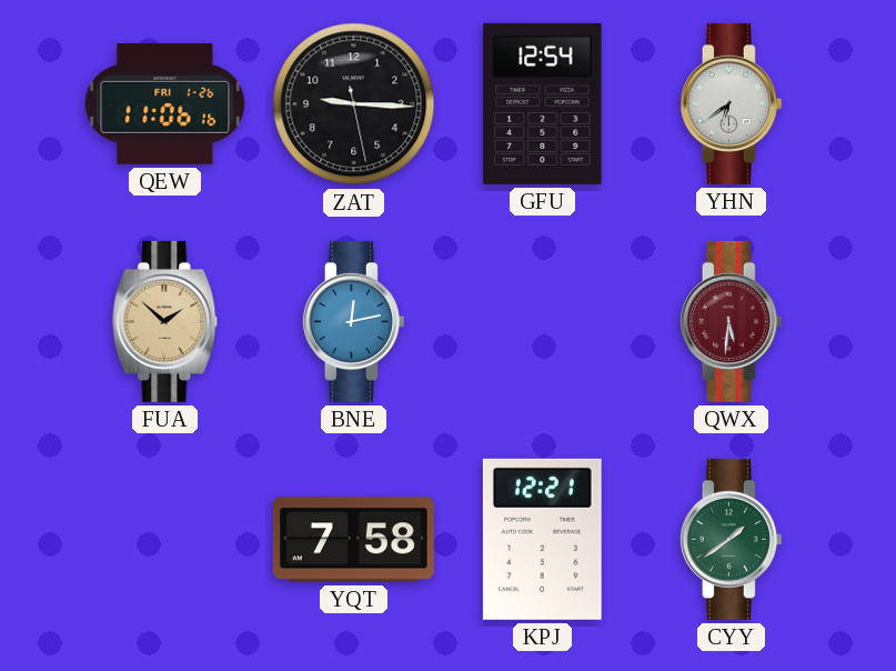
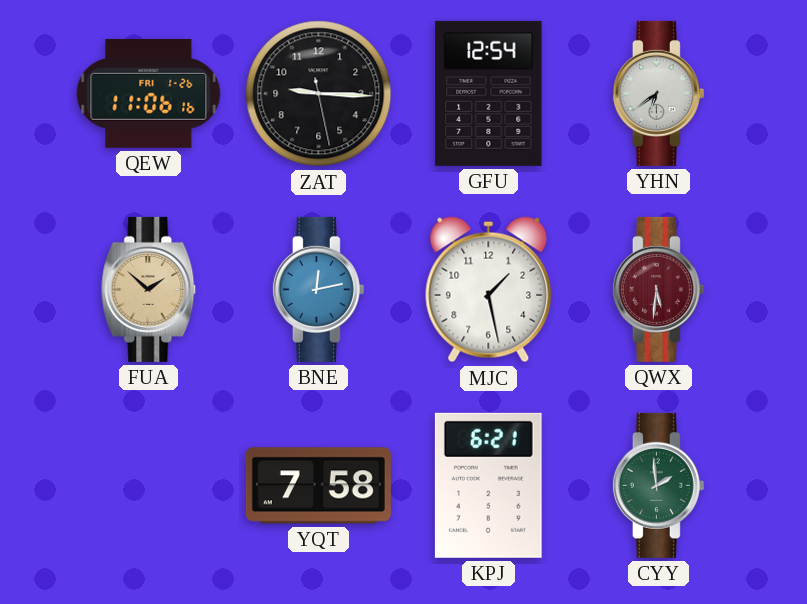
MJC: none -> 1:28
KPJ: 12:21 -> 6:21
CYY: 1:39 -> 1:59
